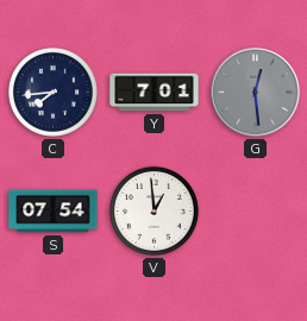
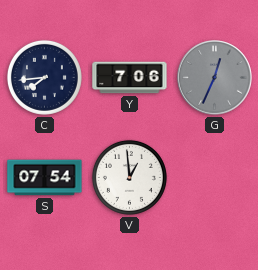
Y: 7:01 -> 7:06
G: 12:29 -> 12:34
